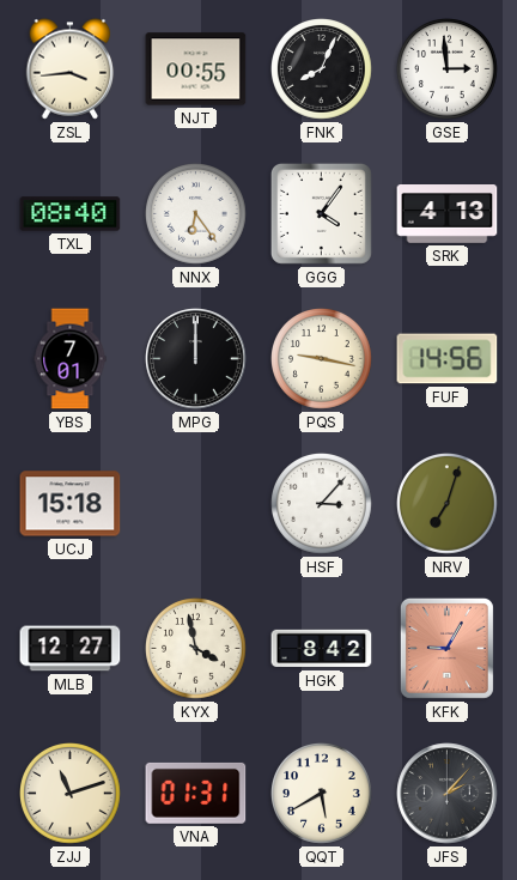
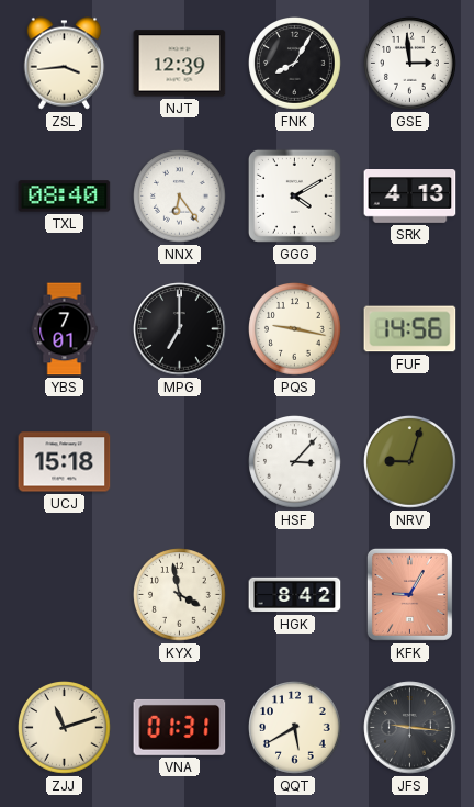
NJT: 00:55 -> 12:39
FNK: 8:04 -> 8:05
GGG: 4:06 -> 4:10
MPG: 12:00 -> 7:00
NRV: 7:03 -> 9:03
MLB: 12:27 -> none
JFS: 2:07 -> 9:16
